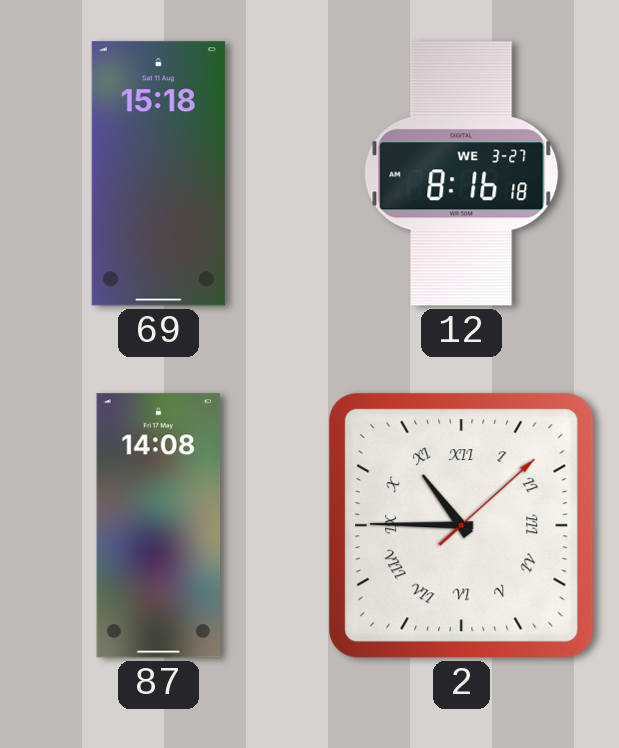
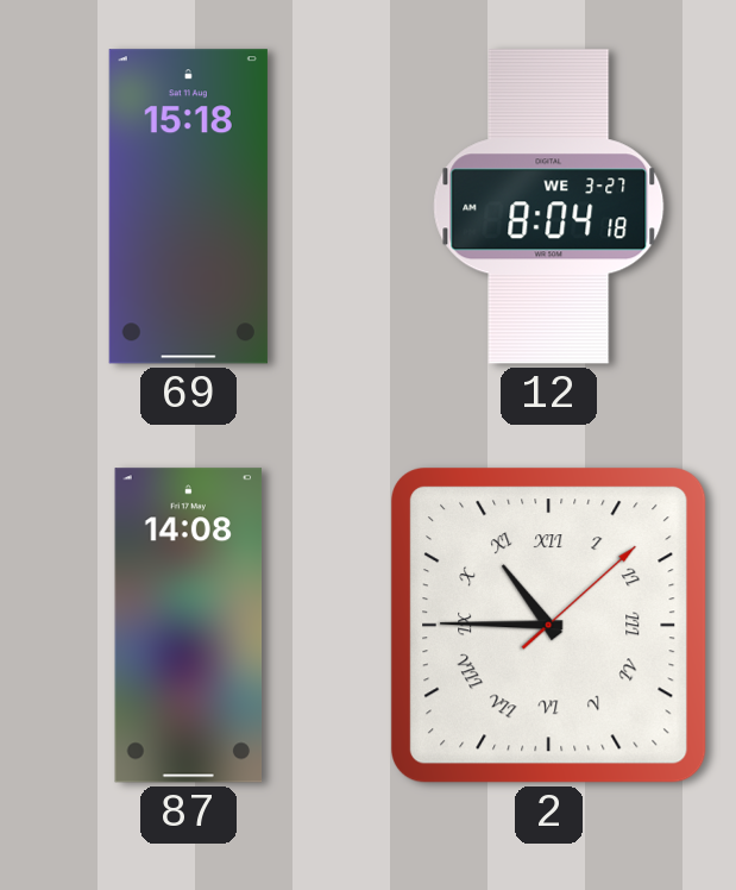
12: 8:16 -> 8:04
